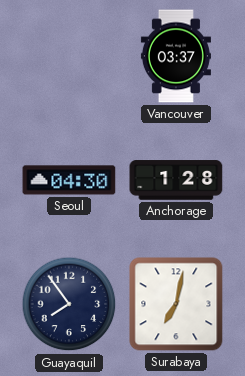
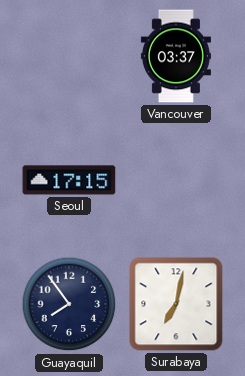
Seoul: 04:30 -> 17:15
Anchorage: 1:28 -> none
